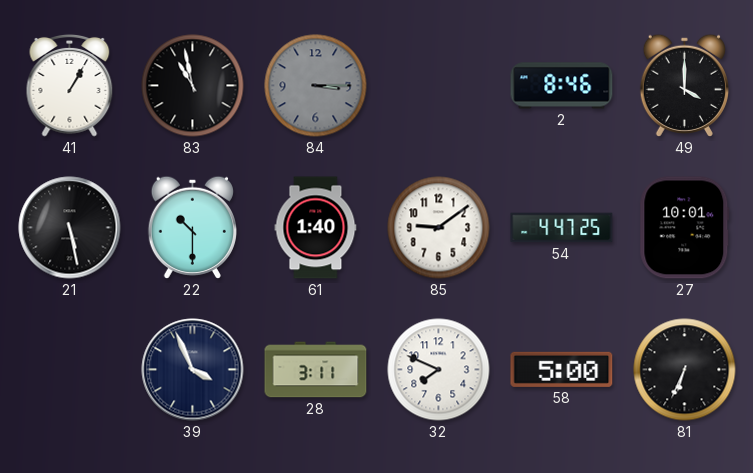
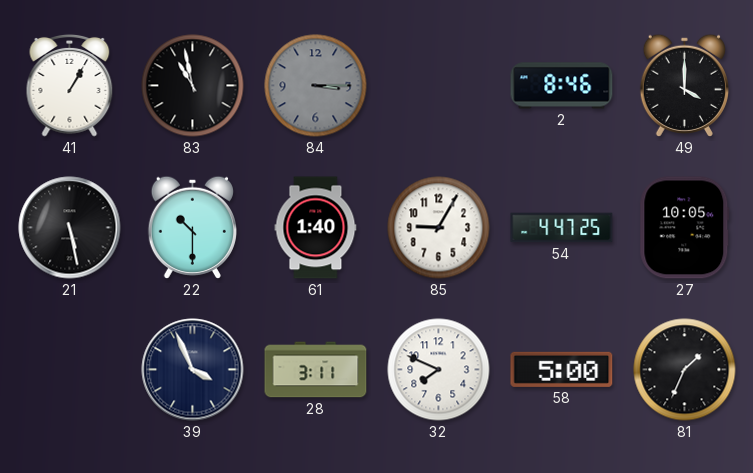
85: 9:09 -> 9:05
27: 10:01 -> 10:05
81: 6:34 -> 1:34
